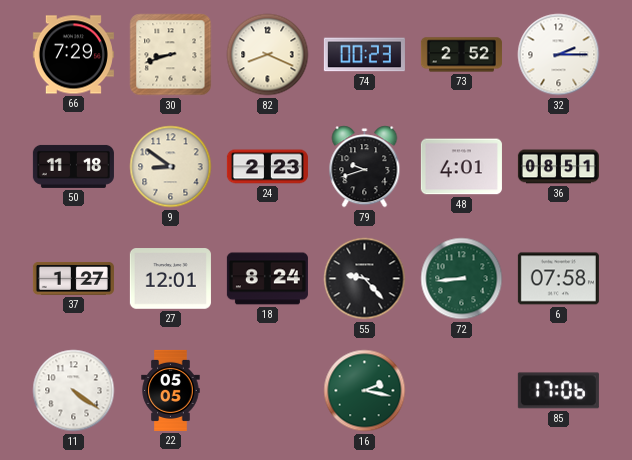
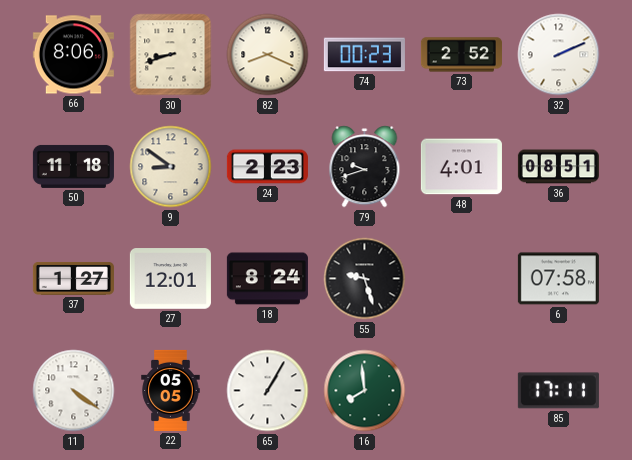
66: 7:29 -> 8:06
32: 2:15 -> 2:11
55: 9:23 -> 9:27
72: 8:44 -> none
65: none -> 1:05
16: 2:17 -> 7:59
85: 17:06 -> 17:11
